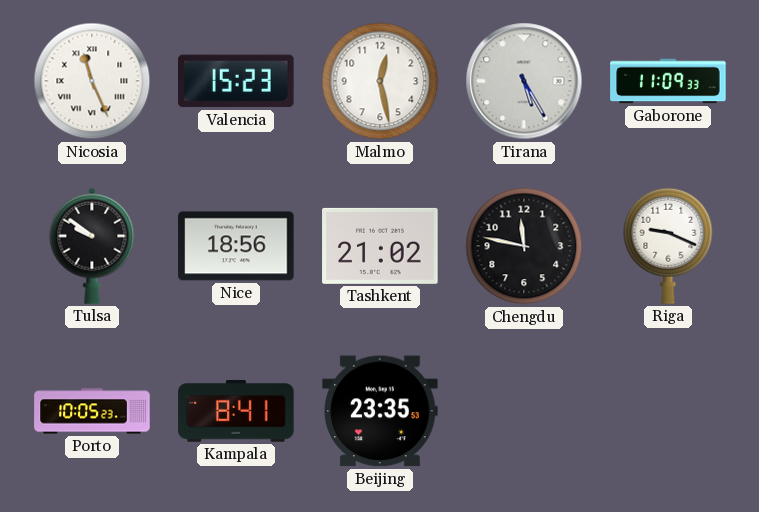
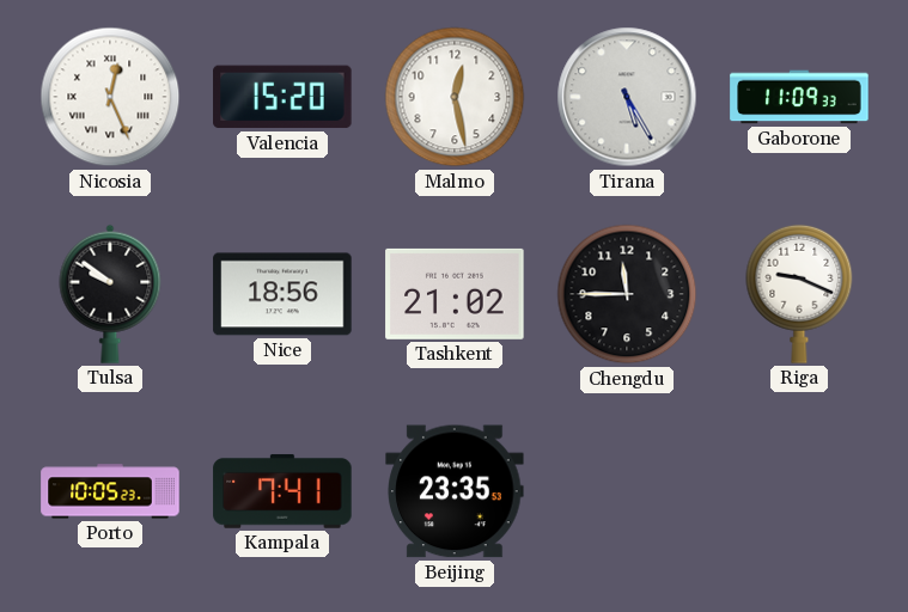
Nicosia: 11:26 -> 12:26
Valencia: 15:23 -> 15:20
Chengdu: 11:47 -> 11:45
Kampala: 8:41 -> 7:41
